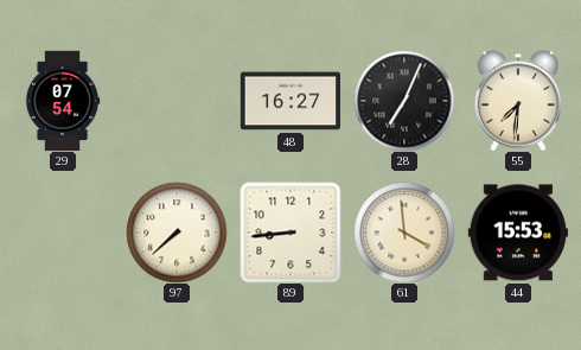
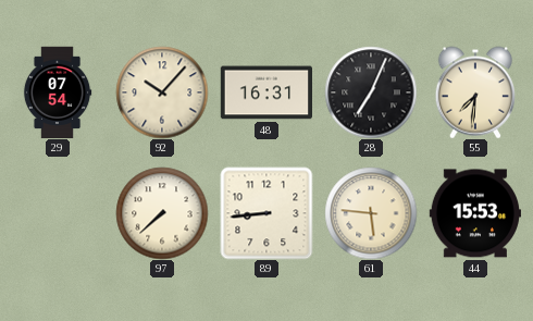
92: none -> 10:07
48: 16:27 -> 16:31
61: 3:59 -> 5:46
